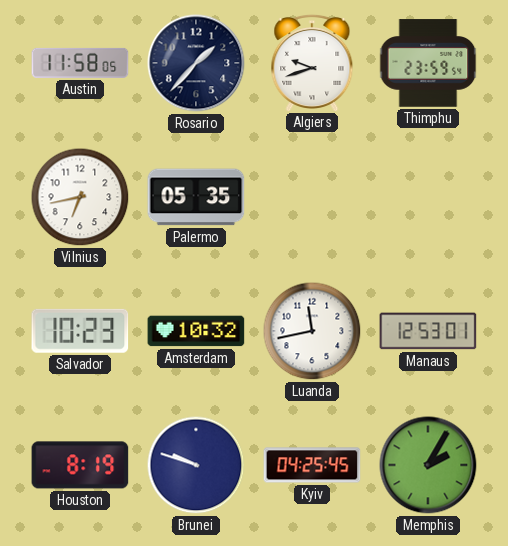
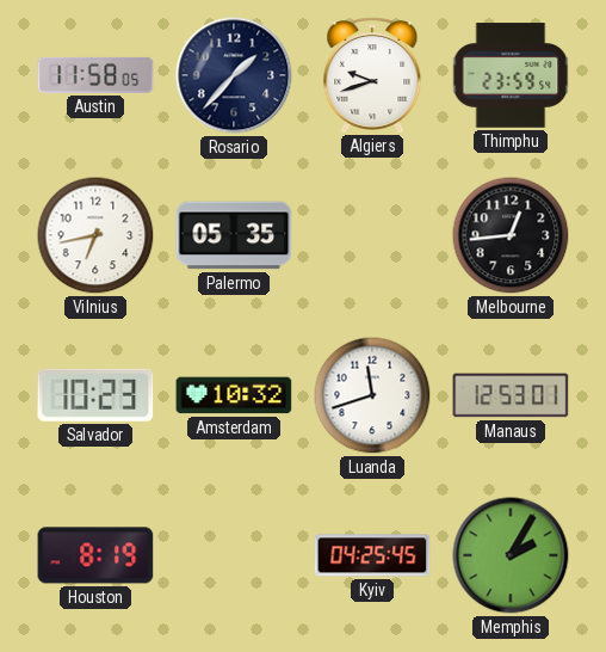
Melbourne: none -> 12:44
Luanda: 11:43 -> 11:42
Brunei: 9:48 -> none
